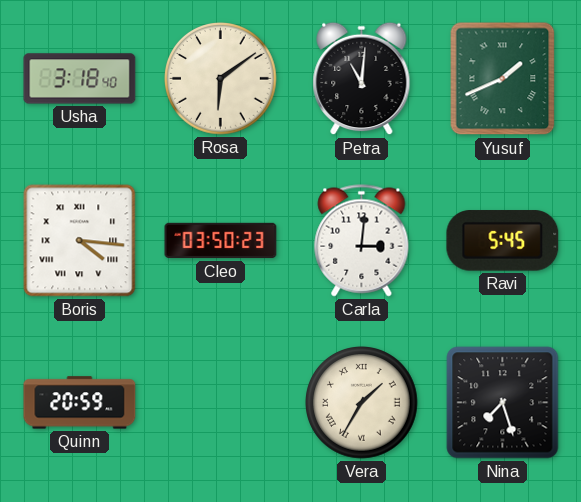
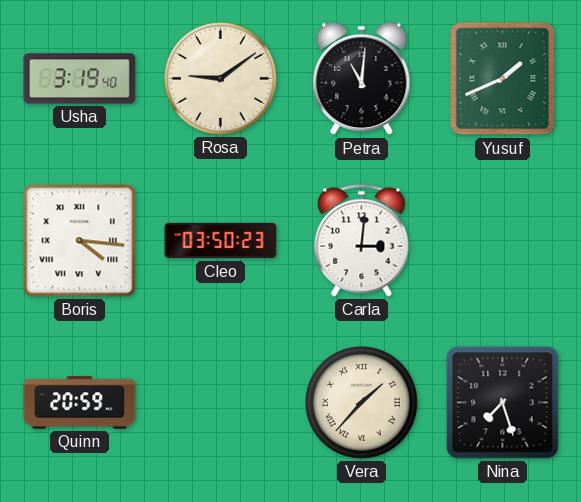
Usha: 3:18 -> 3:19
Rosa: 6:09 -> 9:09
Ravi: 5:45 -> none
Vera: 1:35 -> 1:37
